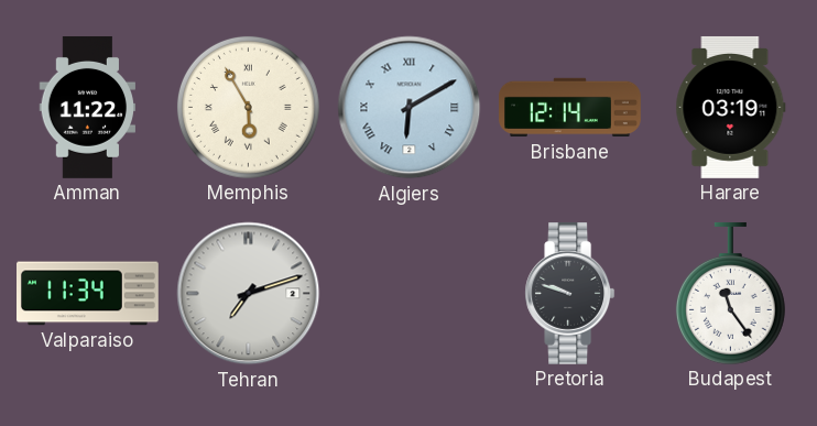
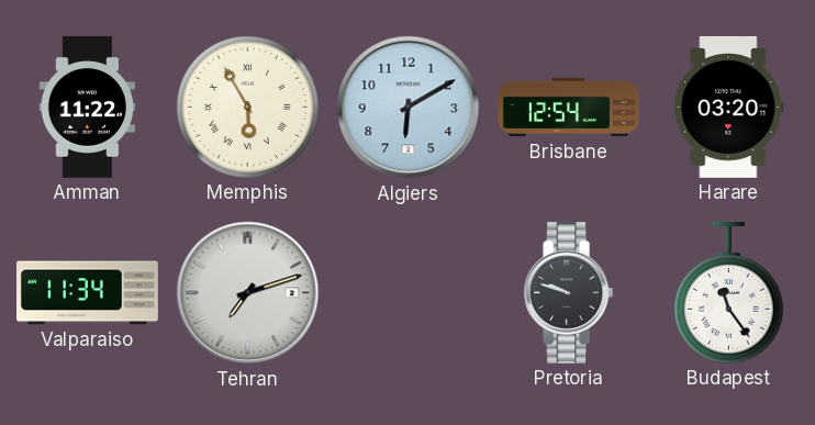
Algiers numerals: Roman -> Arabic
Brisbane: 12:14 -> 12:54
Harare: 03:19 -> 03:20
